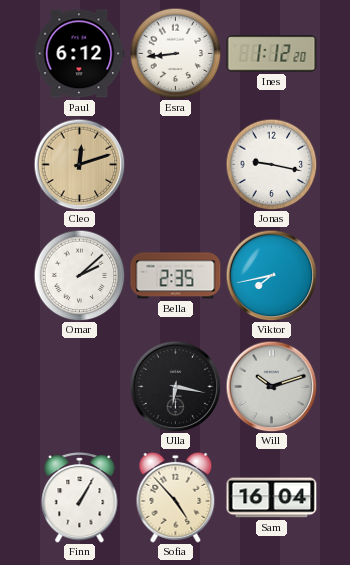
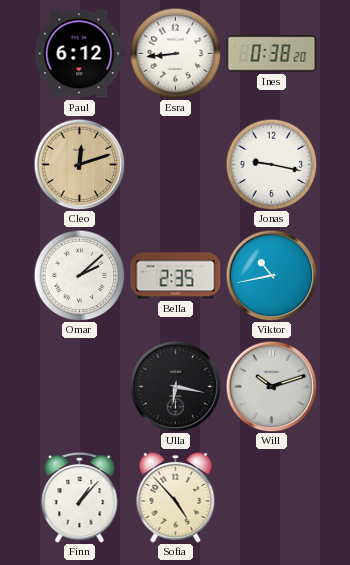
Ines: 1:12 -> 0:38
Viktor: 7:43 -> 10:43
Finn: 1:05 -> 1:07
Sam: 16:04 -> none
